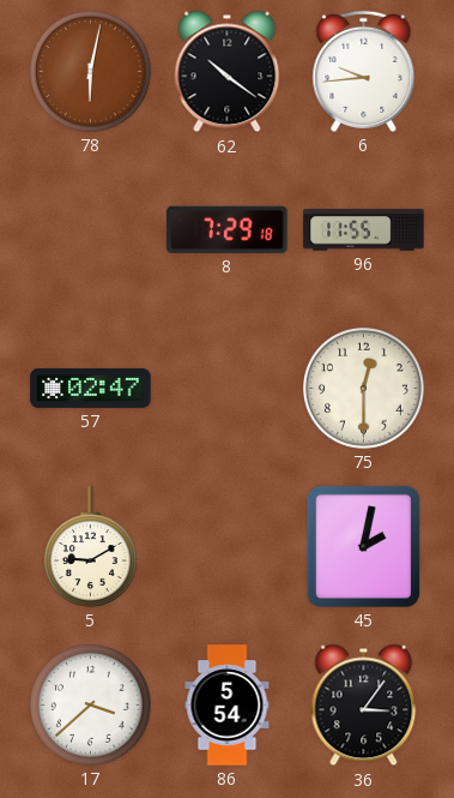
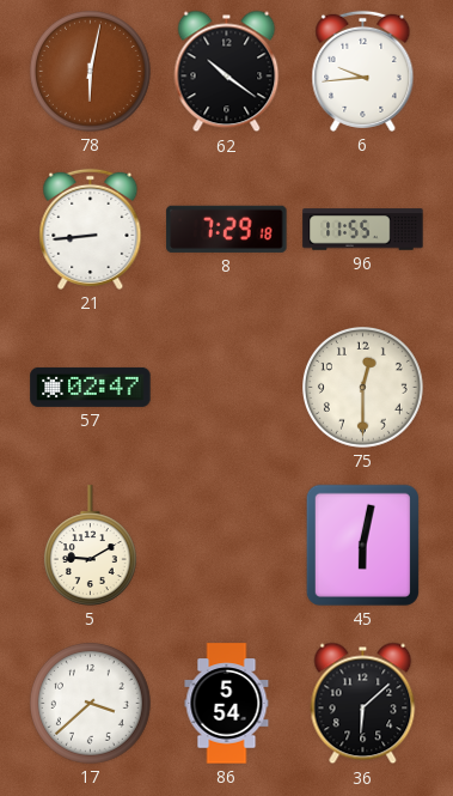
21: none -> 8:44
45: 2:02 -> 6:02
36: 3:06 -> 6:08
